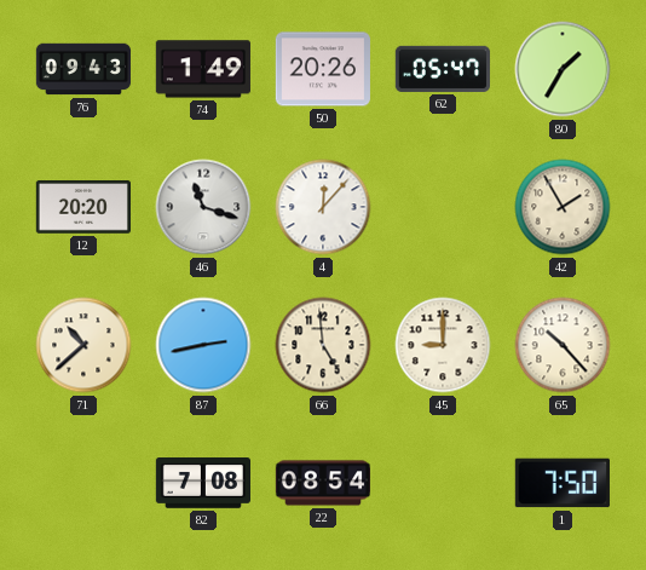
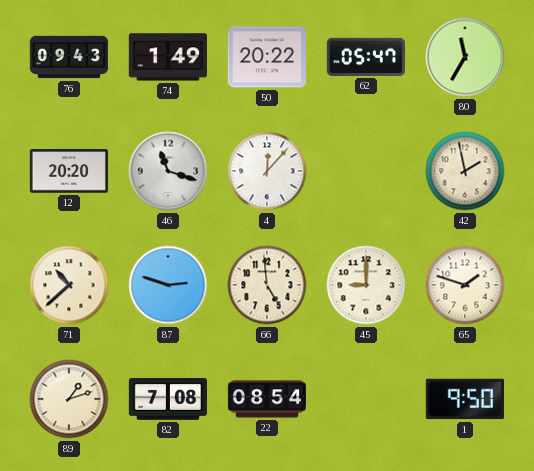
50: 20:26 -> 20:22
80: 1:35 -> 11:35
42: 1:55 -> 1:58
87: 2:43 -> 2:48
65: 10:23 -> 1:48
89: none -> 1:12
1: 7:50 -> 9:50
